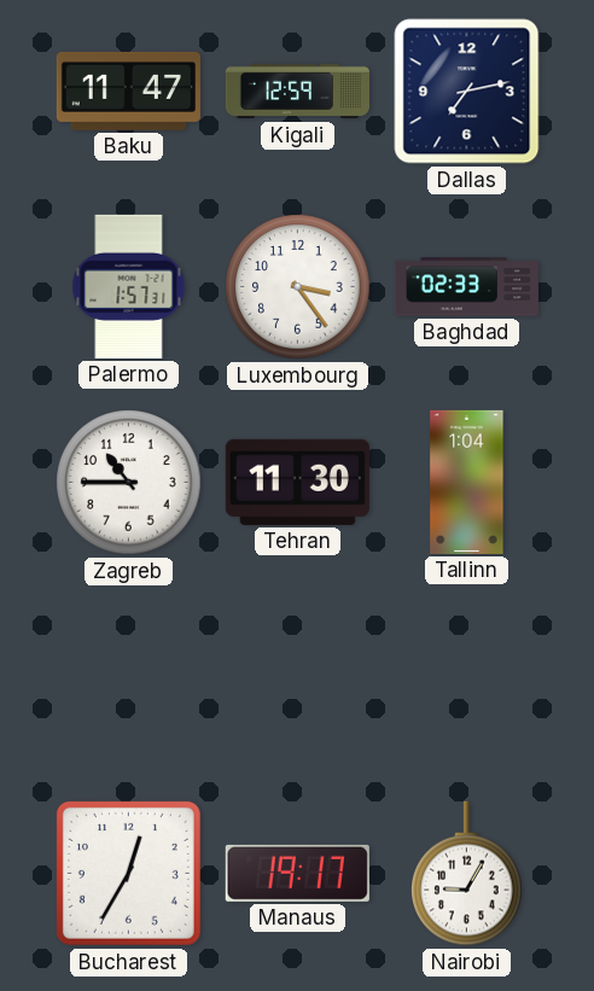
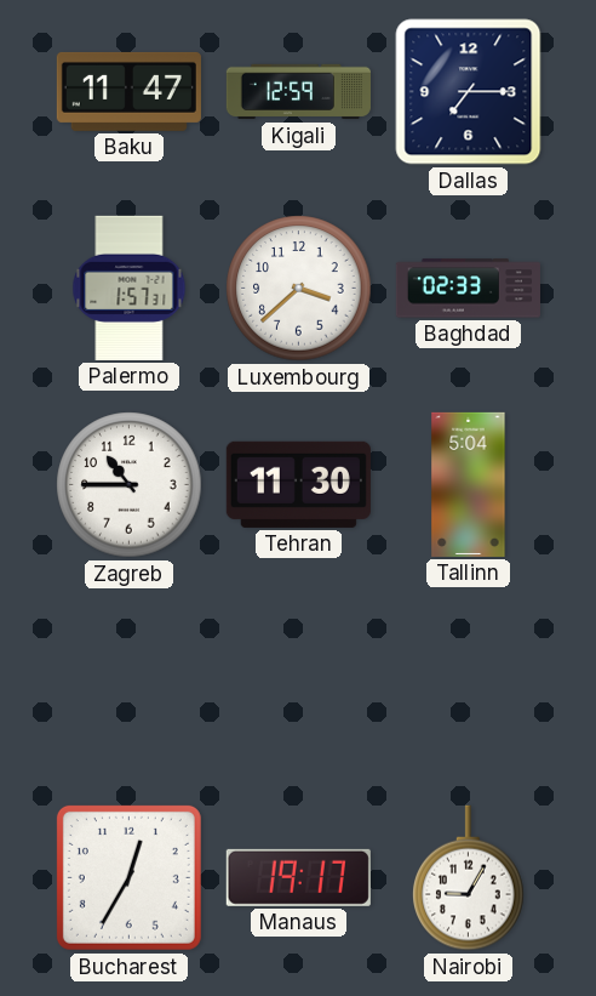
Dallas: 7:13 -> 7:15
Luxembourg: 3:24 -> 3:38
Tallinn: 1:04 -> 5:04
